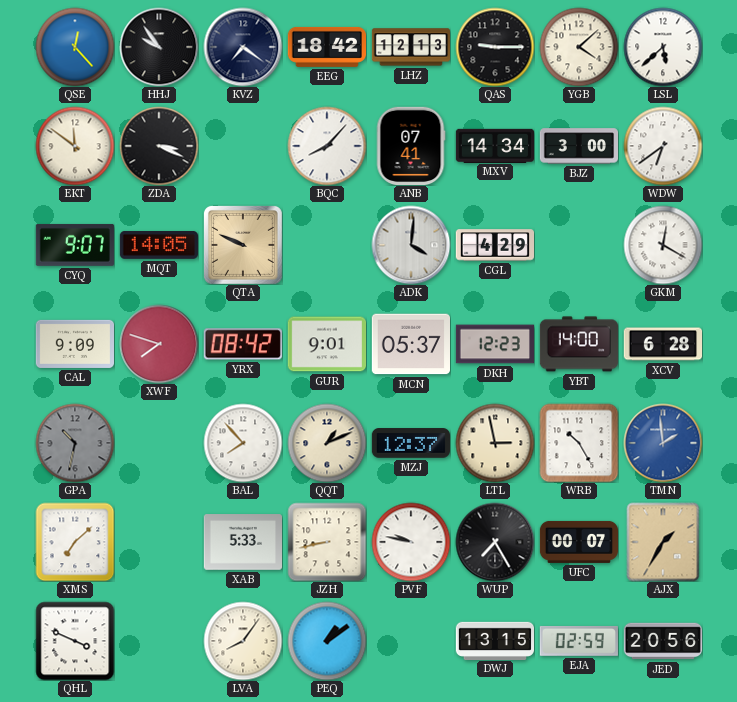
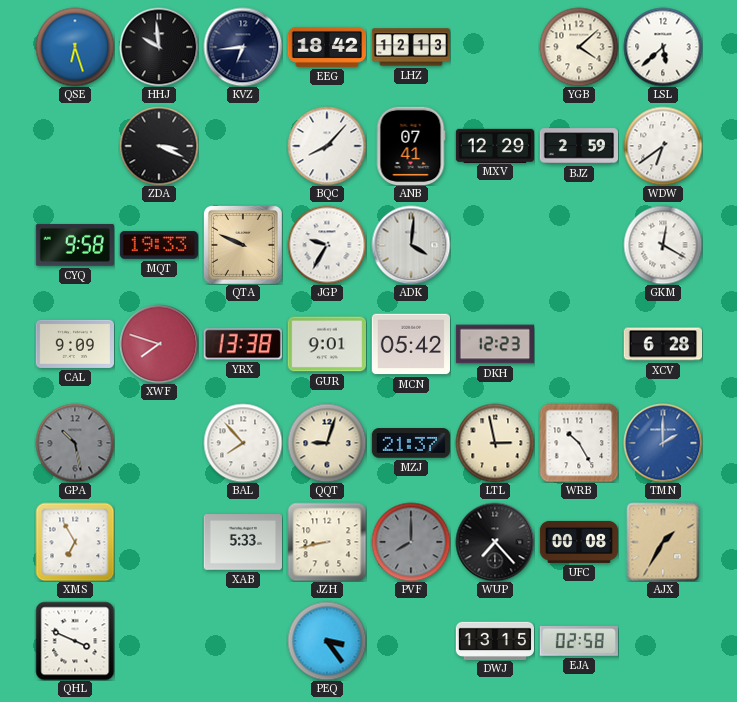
QSE: 12:23 -> 6:27
HHJ: 9:54 -> 9:59
KVZ: 7:21 -> 6:44
QAS: 9:15 -> none
EKT: 11:51 -> none
MXV: 14:34 -> 12:29
BJZ: 3:00 -> 2:59
CYQ: 9:07 -> 9:58
MQT: 14:05 -> 19:33
JGP: none -> 9:35
CGL: 4:29 -> none
YRX: 08:42 -> 13:38
MCN: 05:37 -> 05:42
YBT: 14:00 -> none
GPA: 10:32 -> 10:28
QQT: 1:11 -> 9:03
MZJ: 12:37 -> 21:37
TMN: 1:59 -> 2:00
XMS: 7:08 -> 6:55
PVF: 9:47 -> 8:00
PVF dial: white -> grey
WUP: 7:25 -> 7:23
UFC: 00:07 -> 00:08
LVA: 8:06 -> none
PEQ: 1:09 -> 3:24
EJA: 02:59 -> 02:58
JED: 20:56 -> none
